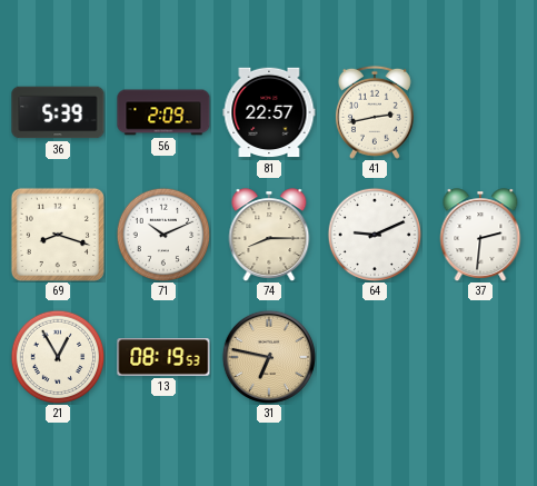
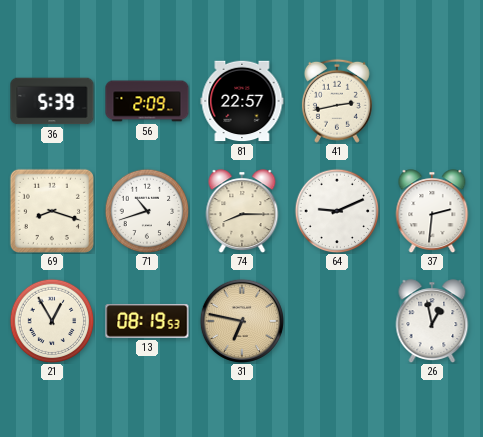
71: 10:11 -> 10:42
26: none -> 12:58
